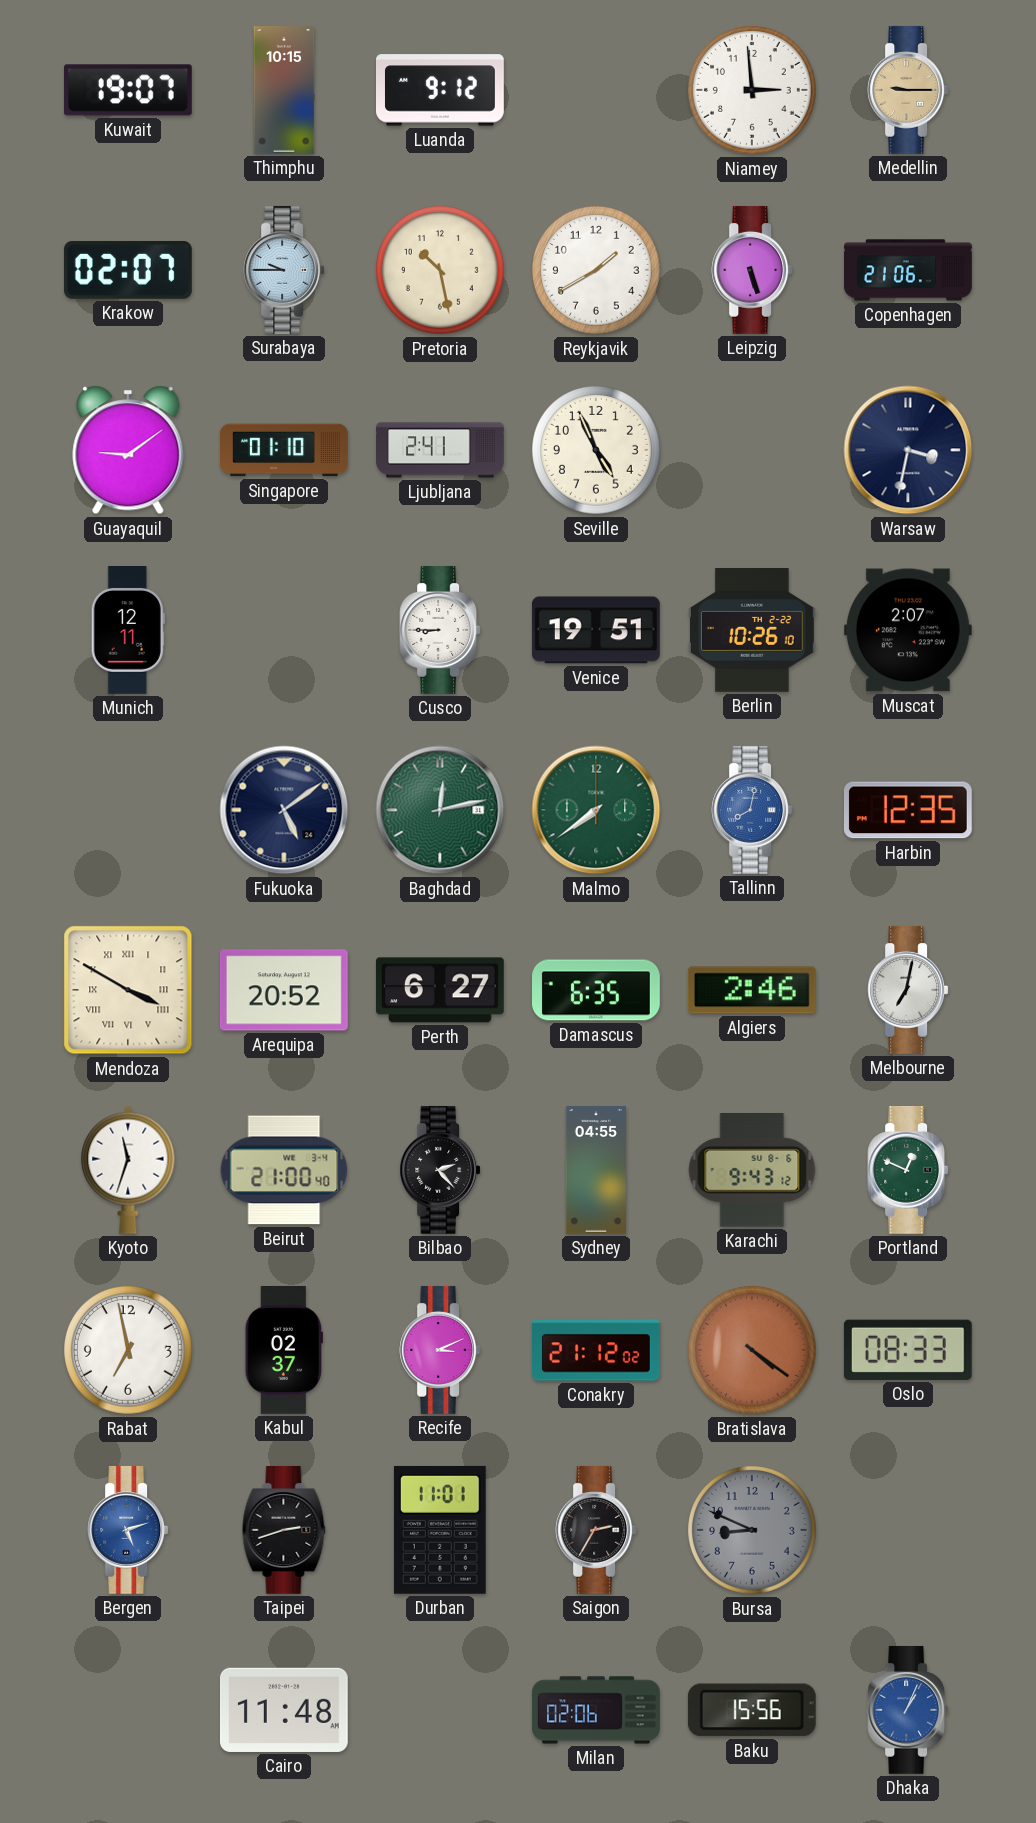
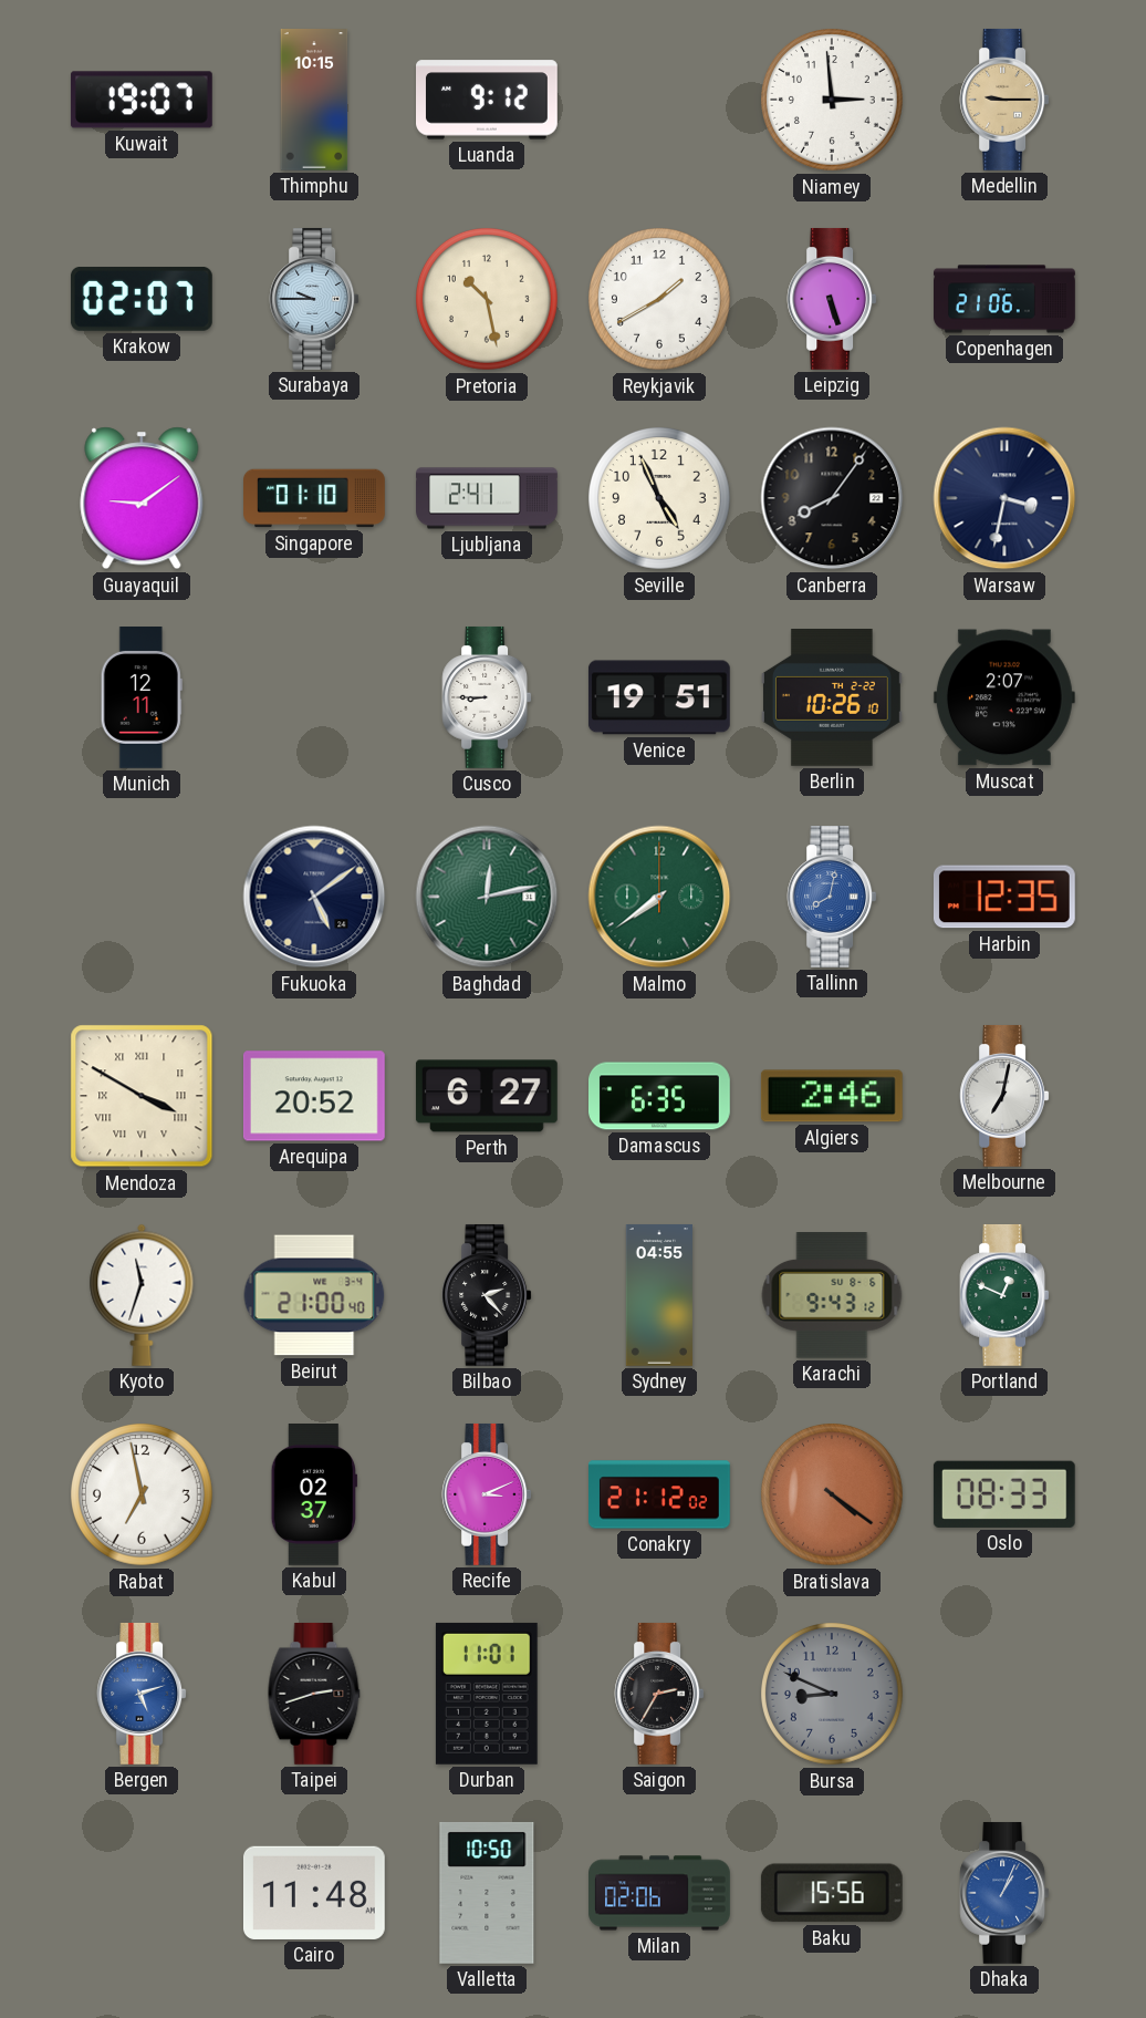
Canberra: none -> 8:06
Valletta: none -> 10:50
